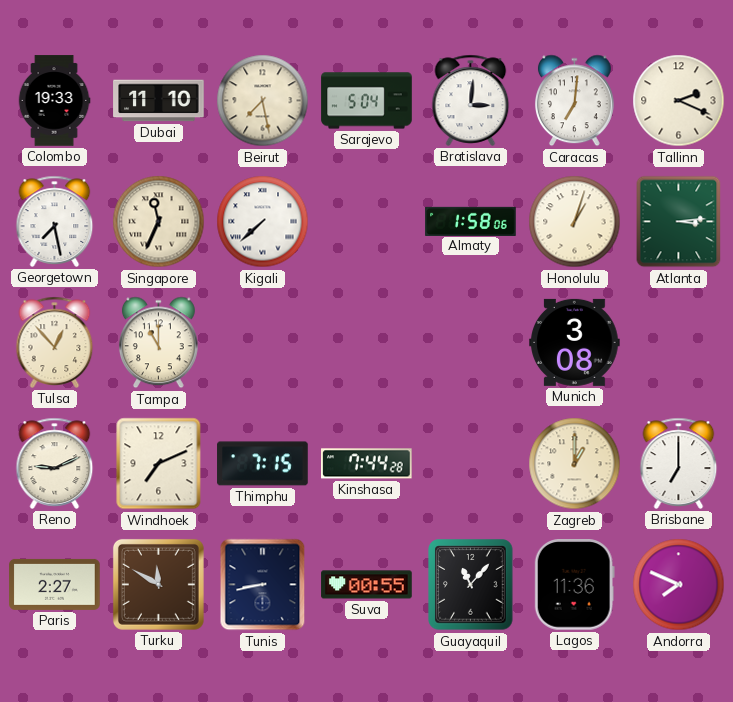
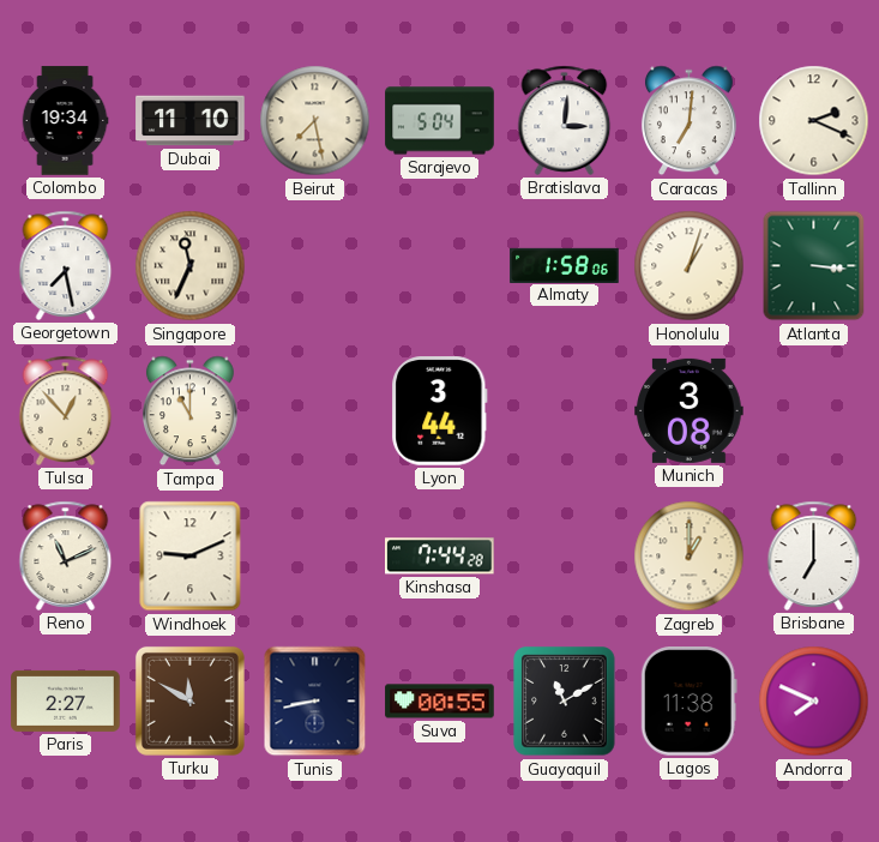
Colombo: 19:33 -> 19:34
Kigali: 7:38 -> none
Atlanta: 3:14 -> 3:16
Lyon: none -> 3:44
Reno: 9:11 -> 11:11
Windhoek: 7:11 -> 9:11
Thimphu: 7:15 -> none
Guayaquil: 11:07 -> 11:10
Lagos: 11:36 -> 11:38
